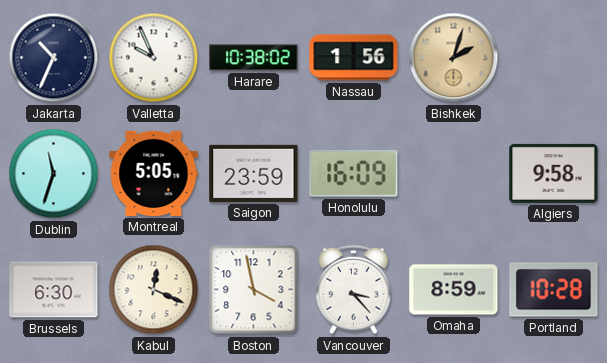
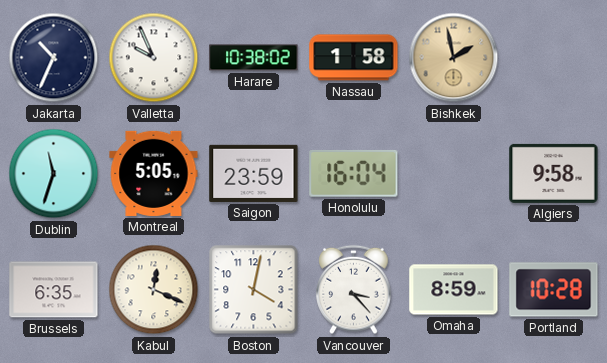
Nassau: 1:56 -> 1:58
Bishkek: 2:03 -> 1:58
Honolulu: 16:09 -> 16:04
Brussels: 6:30 -> 6:35
Boston: 3:58 -> 4:02
